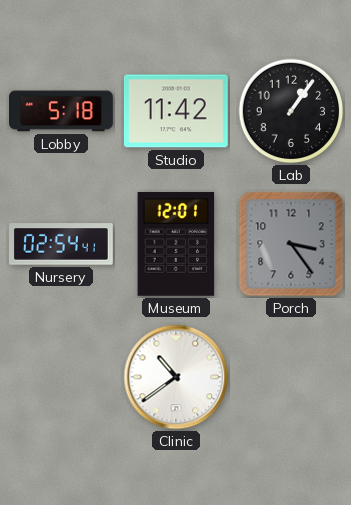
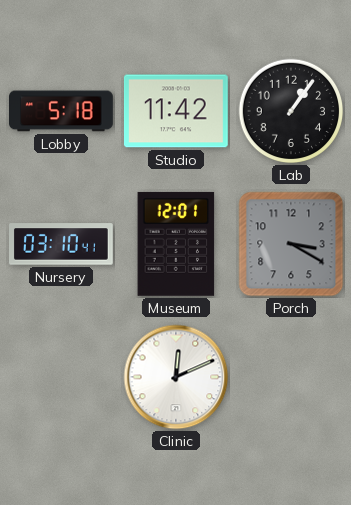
Nursery: 02:54 -> 03:10
Porch: 3:24 -> 3:20
Clinic: 10:39 -> 12:11
